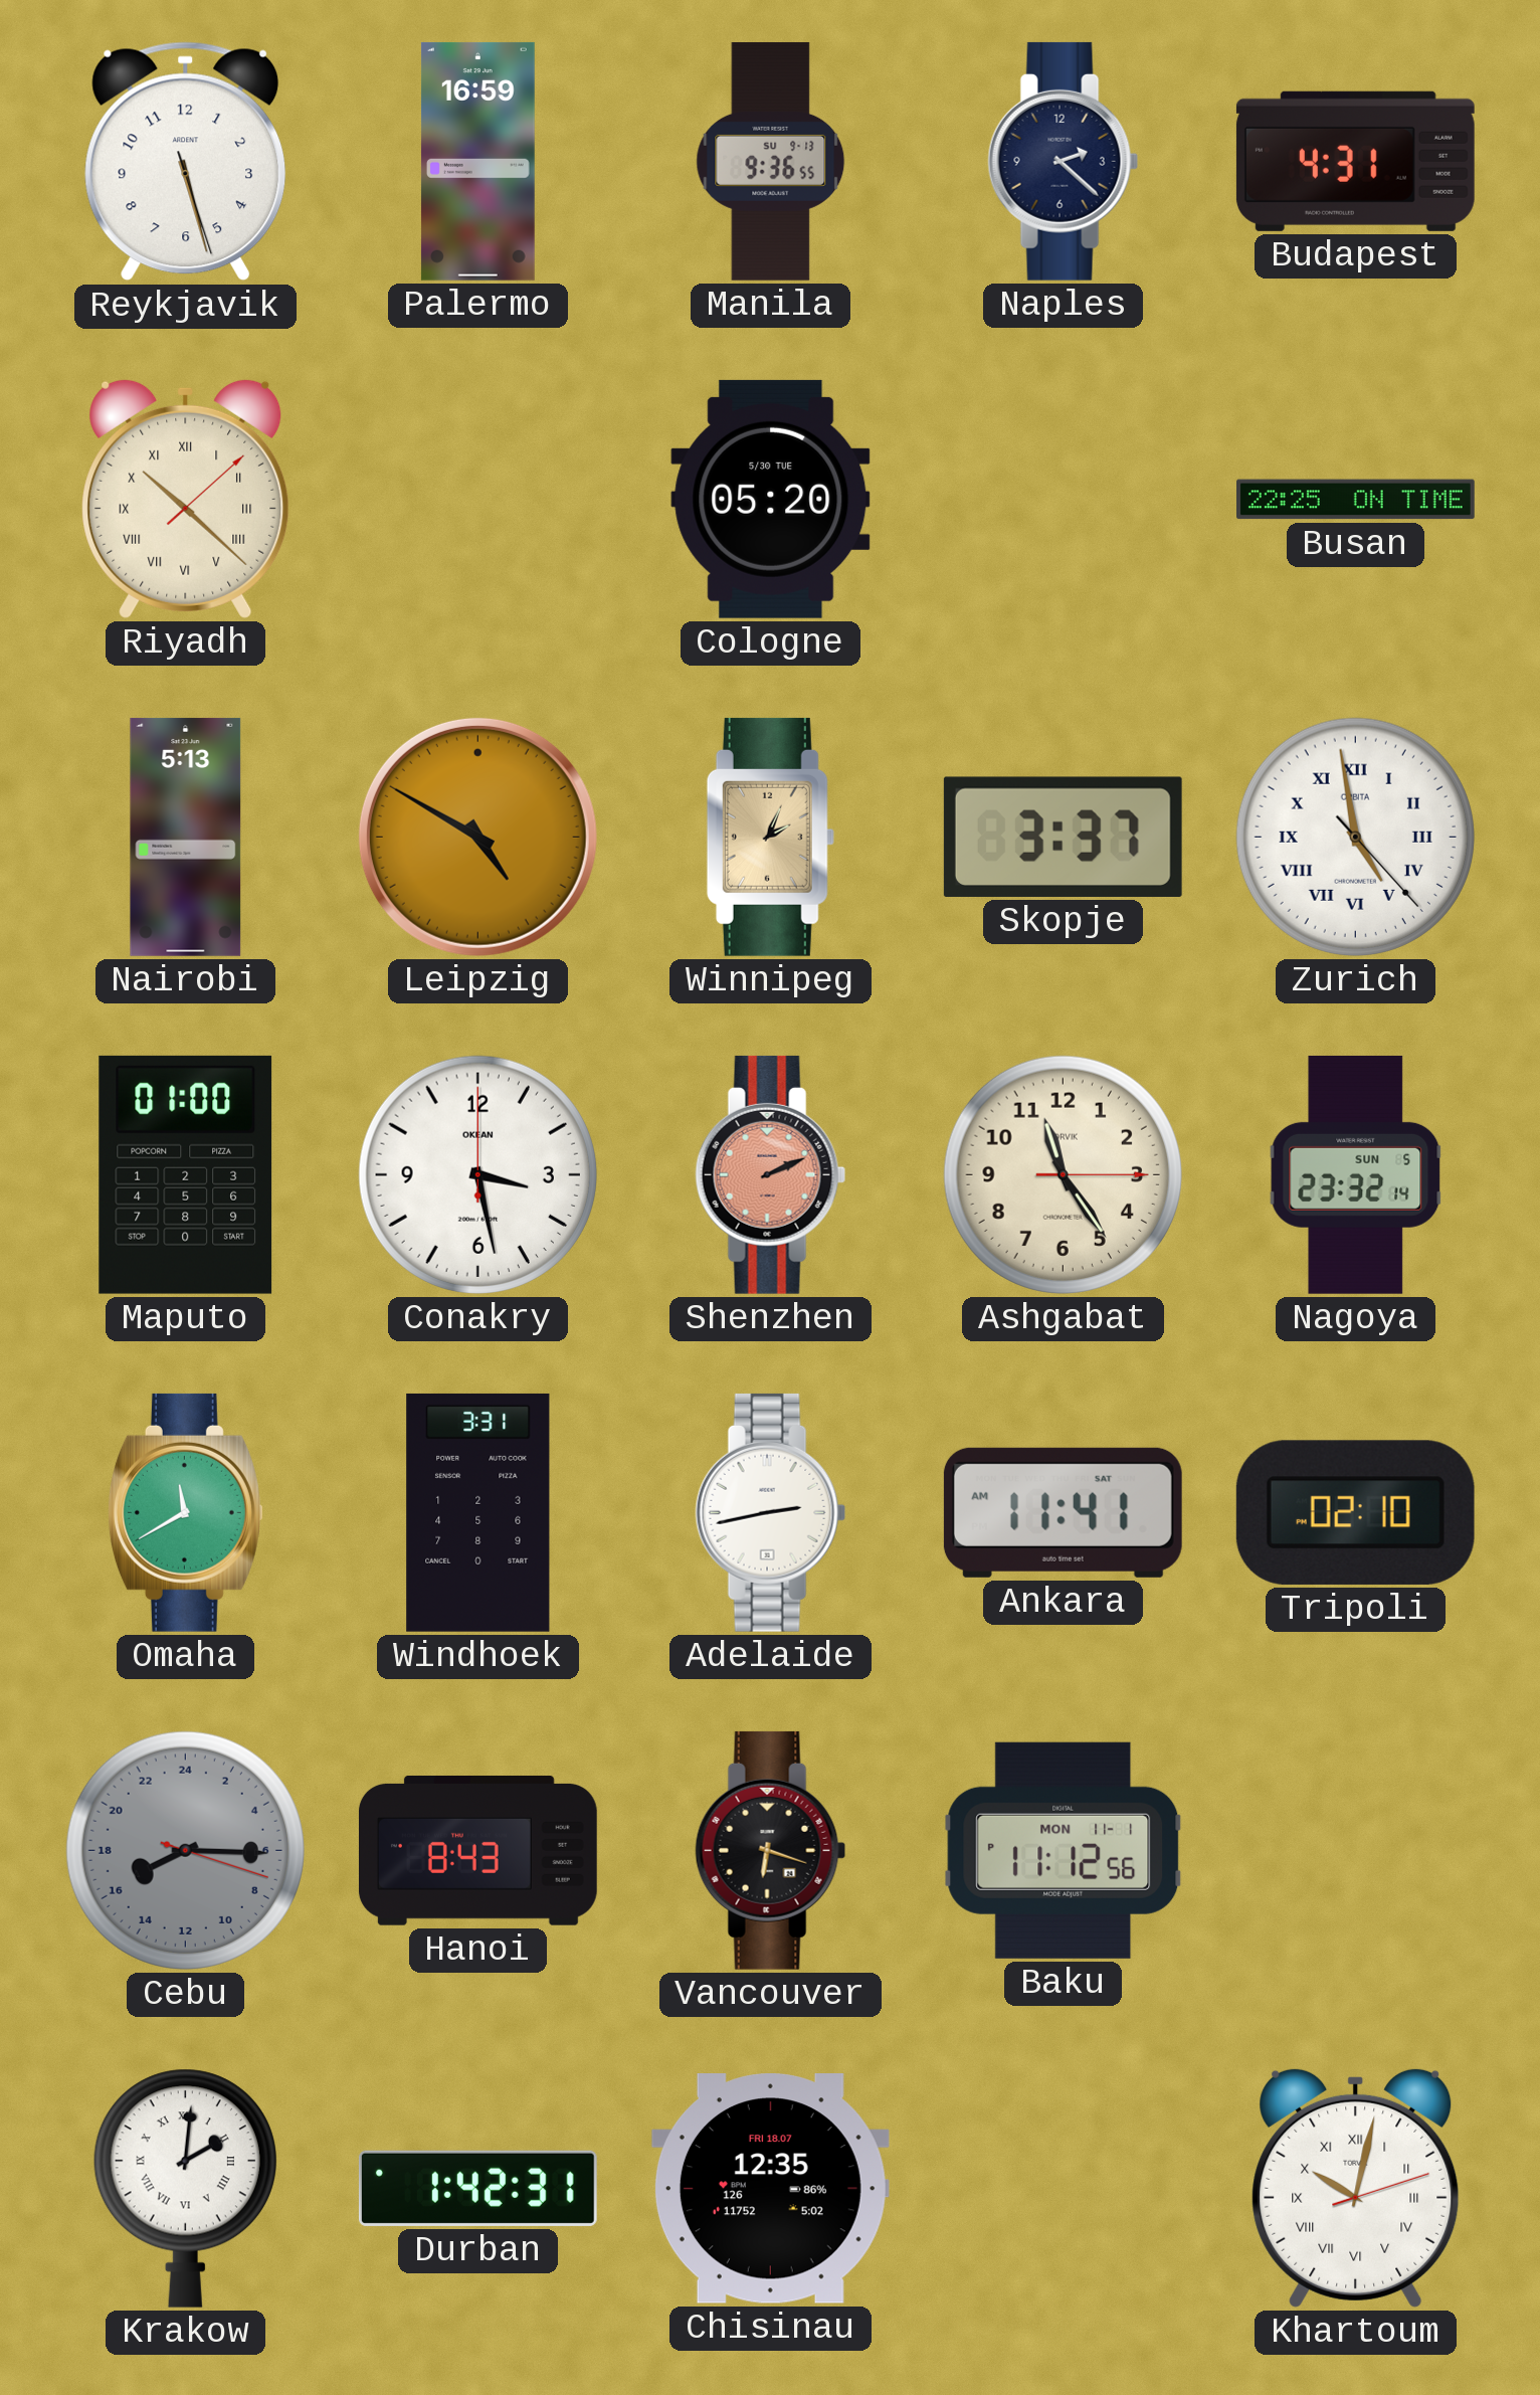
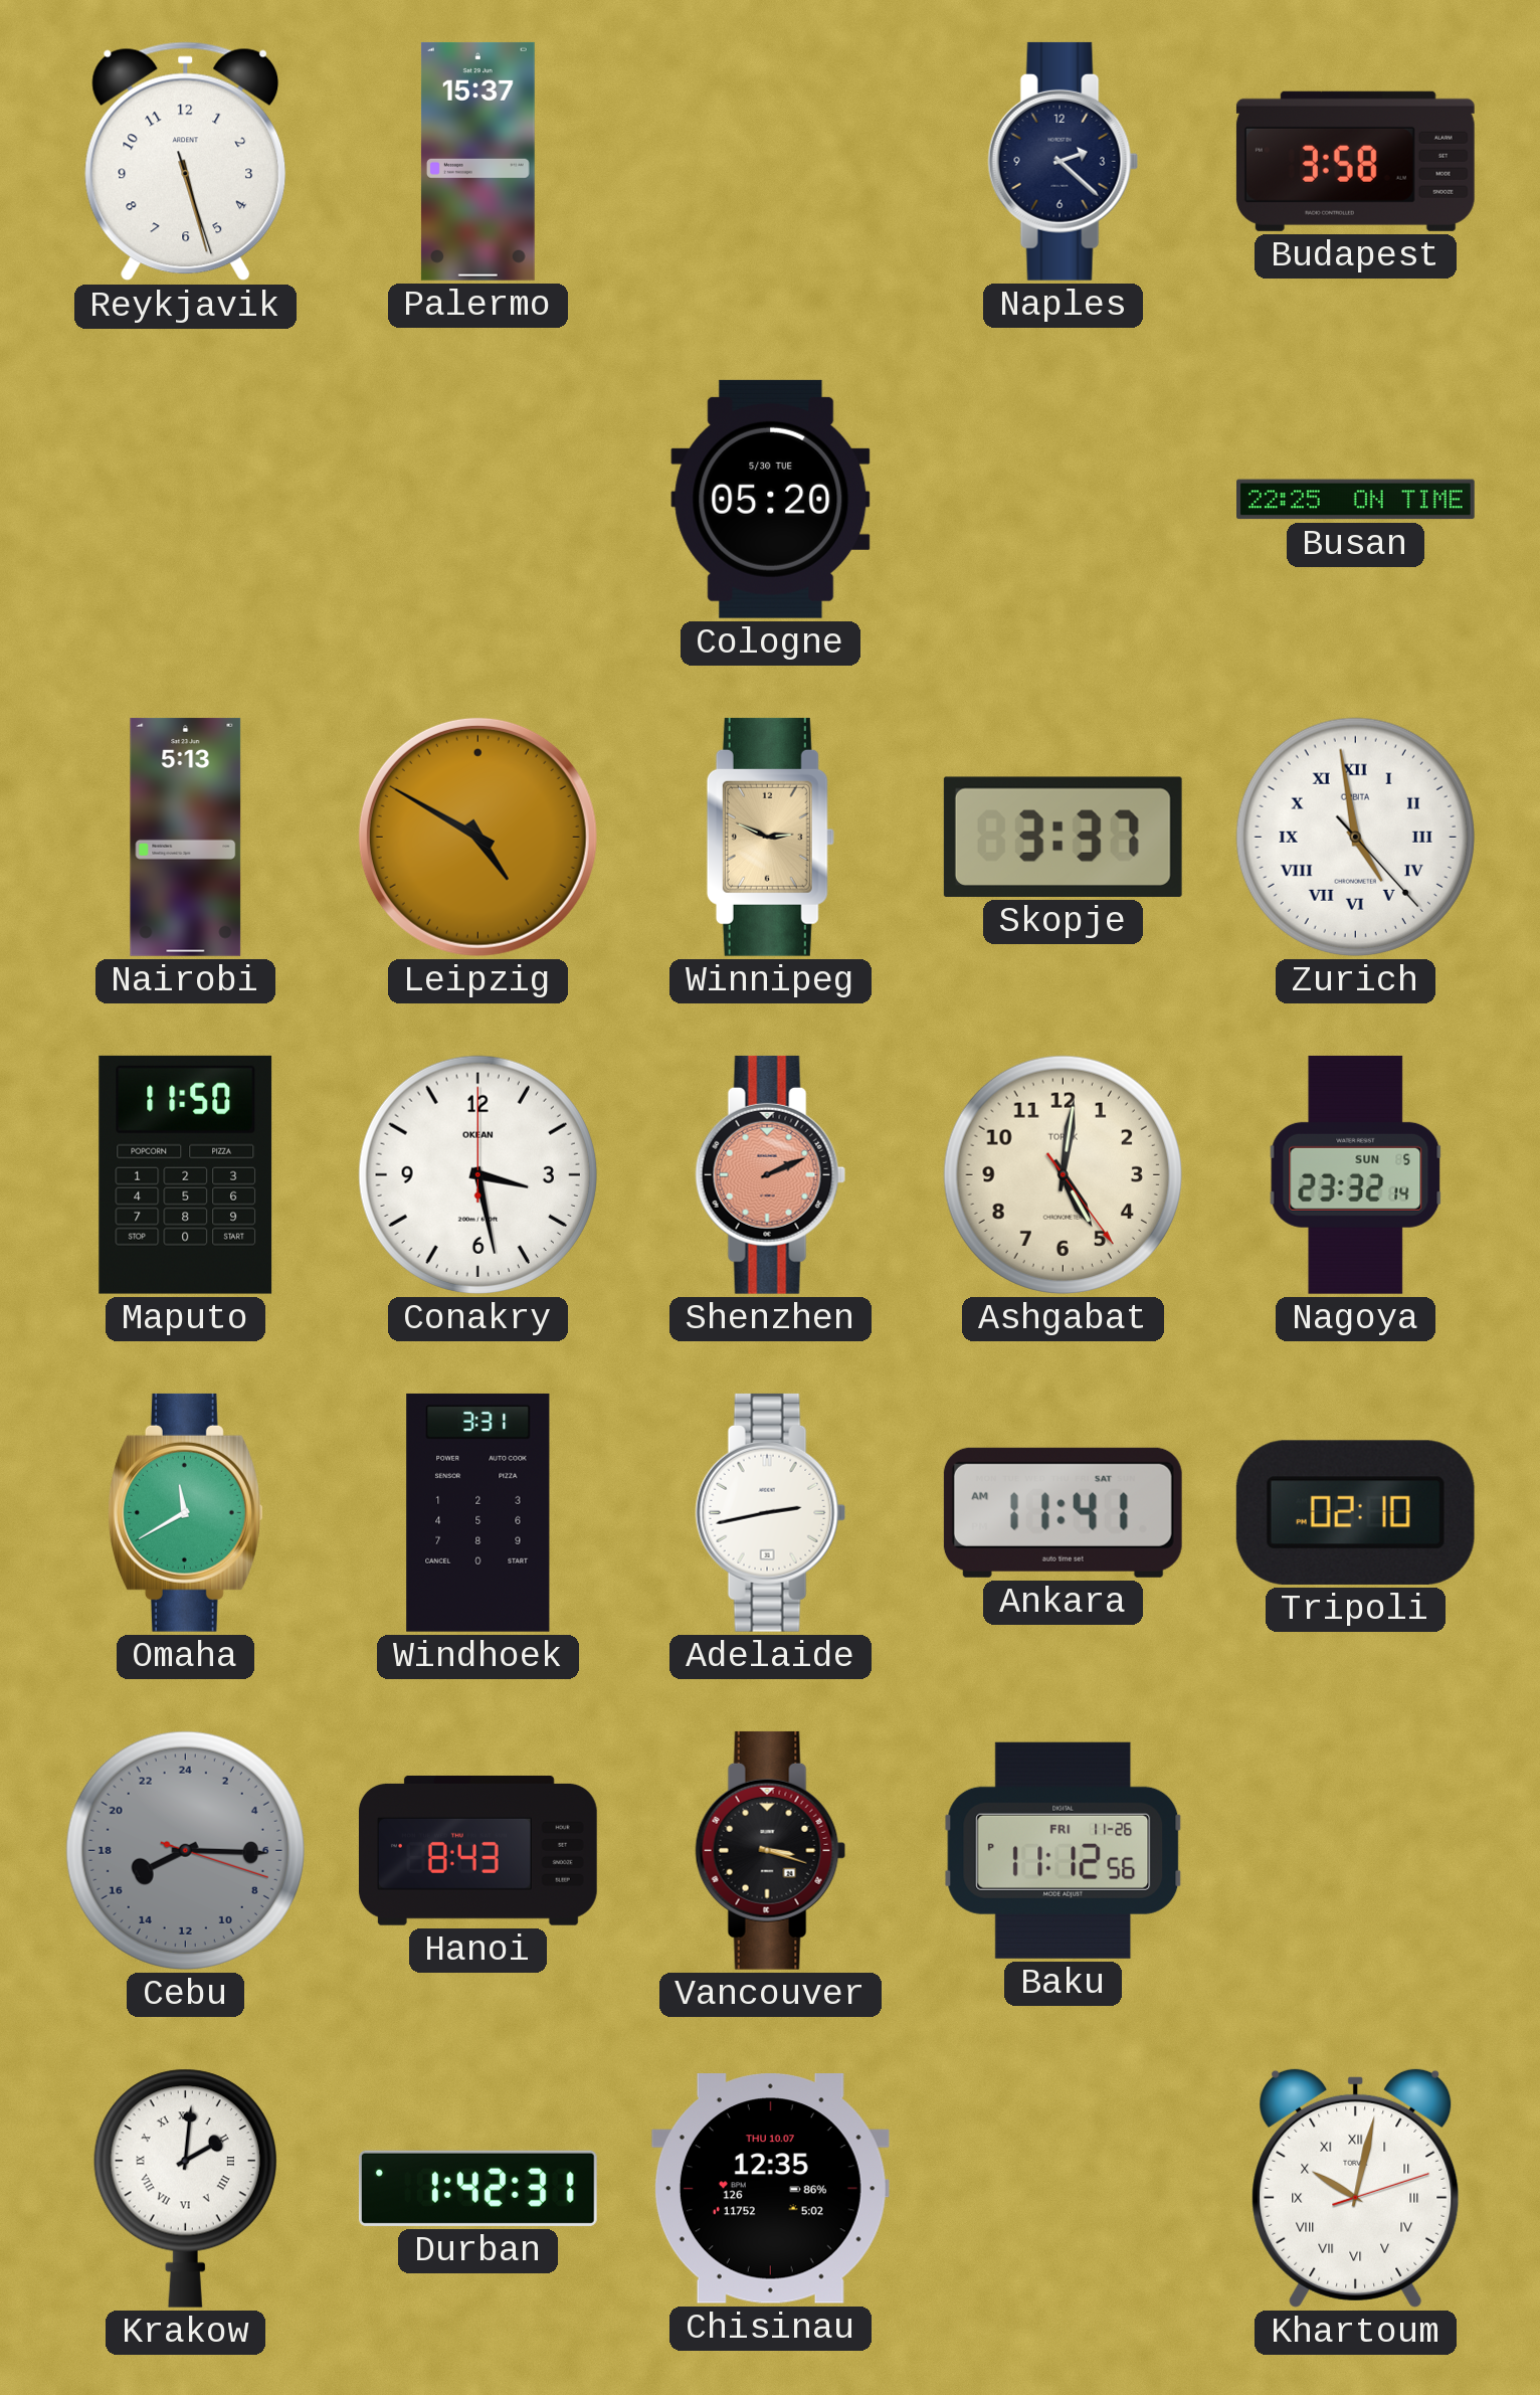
Palermo: 16:59 -> 15:37
Manila: 9:36 -> none
Budapest: 4:31 -> 3:58
Riyadh: 10:22 -> none
Winnipeg: 2:04 -> 2:49
Maputo: 01:00 -> 11:50
Ashgabat: 11:24 -> 5:01
Vancouver: 6:18 -> 3:18
Baku date: MON 11-1 -> FRI 11-26
Chisinau date: FRI 18.07 -> THU 10.07
